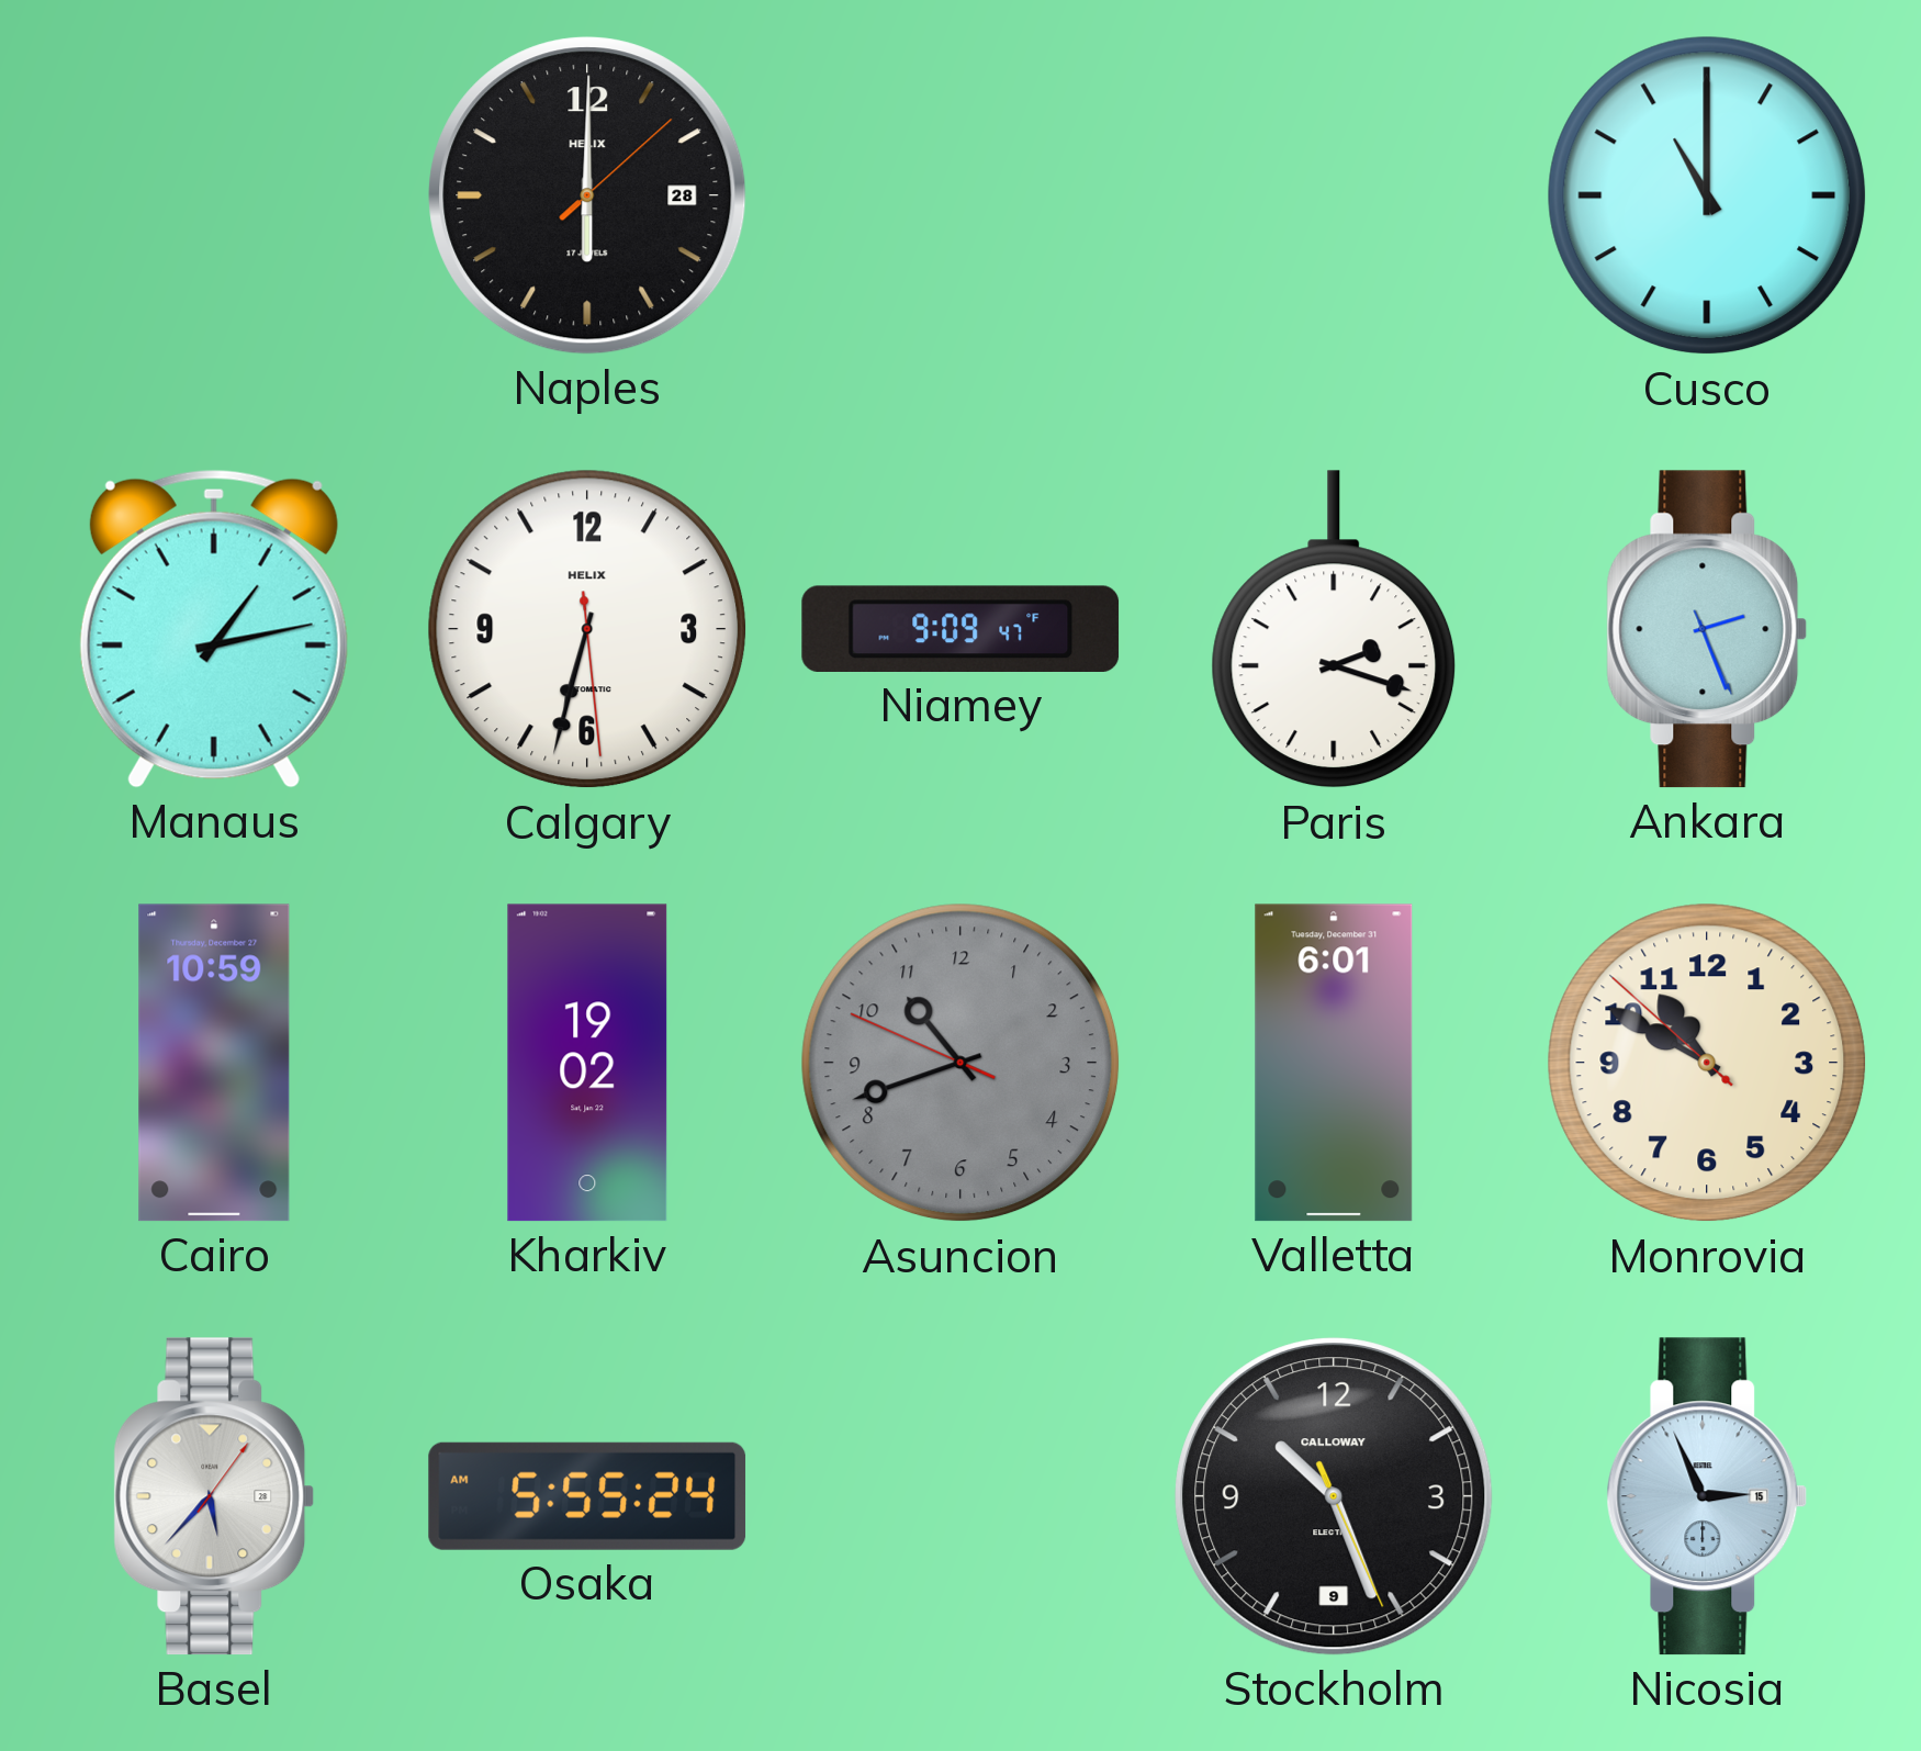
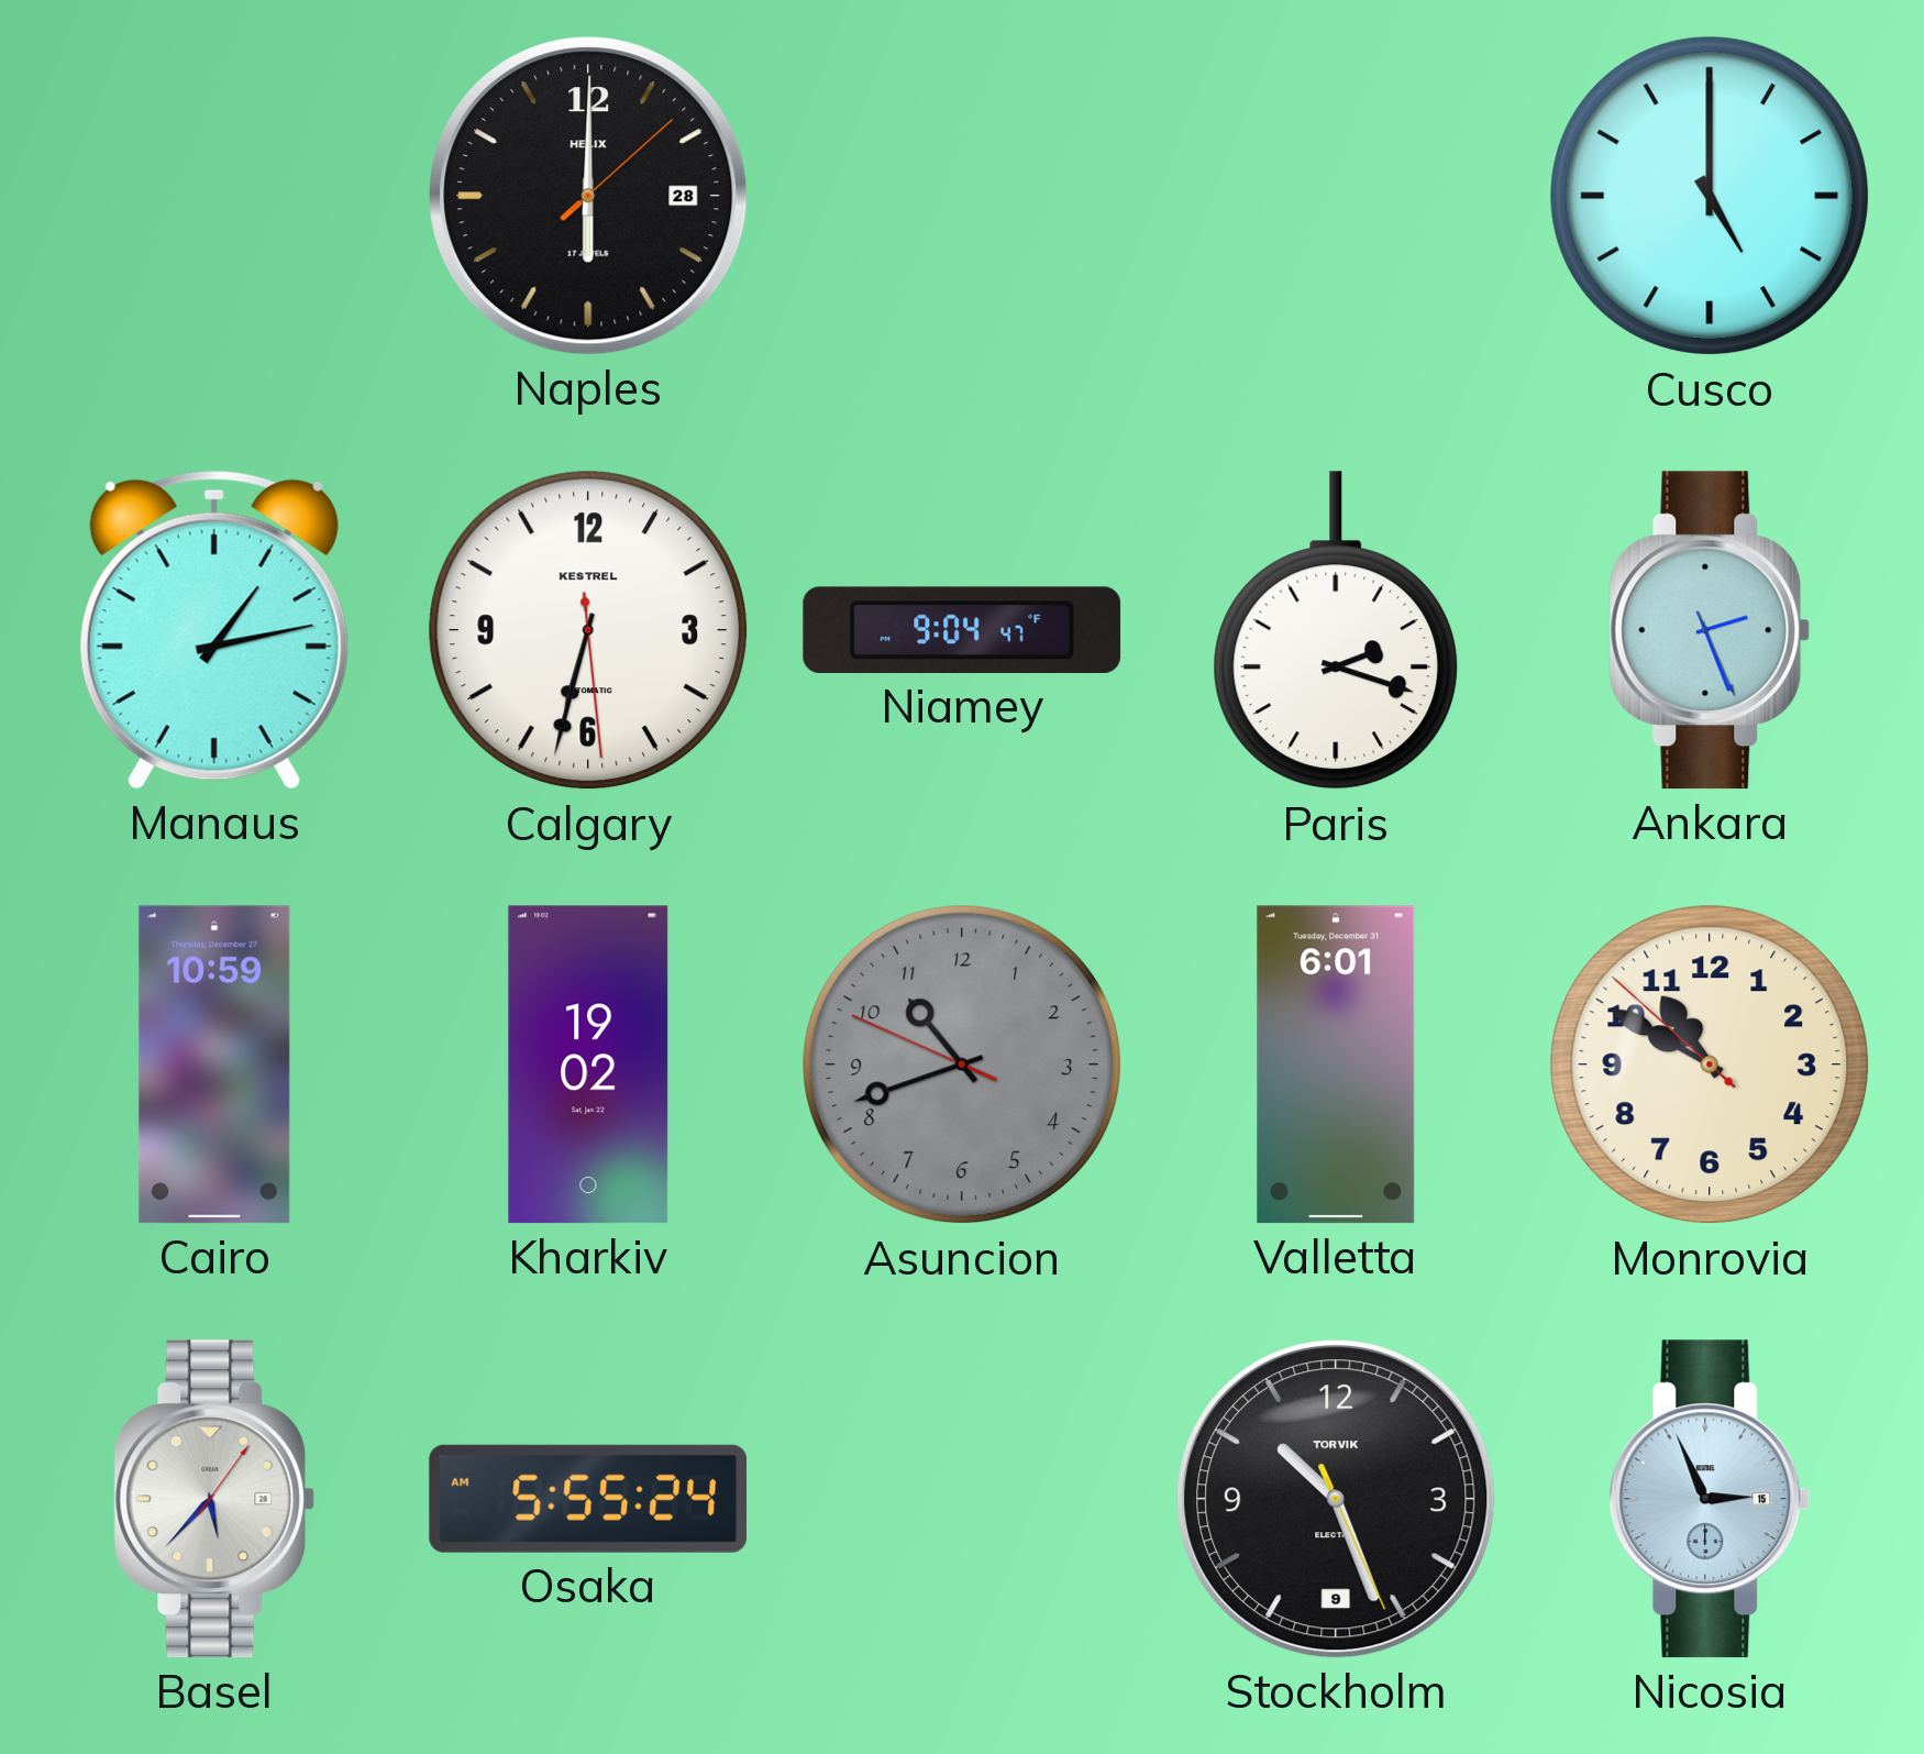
Cusco: 11:00 -> 5:00
Calgary brand: HELIX -> KESTREL
Niamey: 9:09 -> 9:04
Stockholm brand: CALLOWAY -> TORVIK
